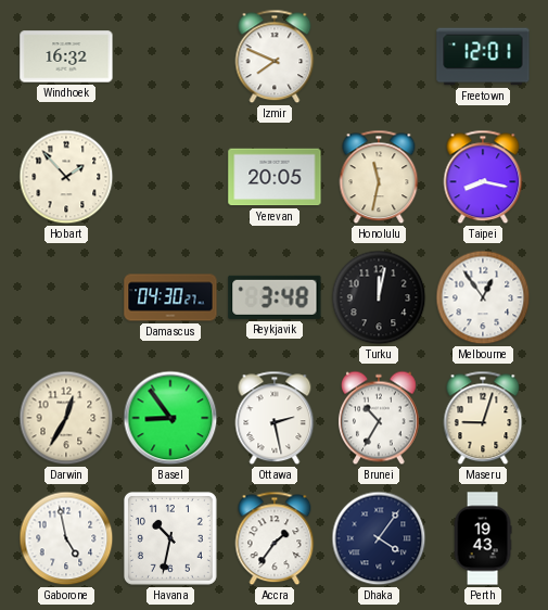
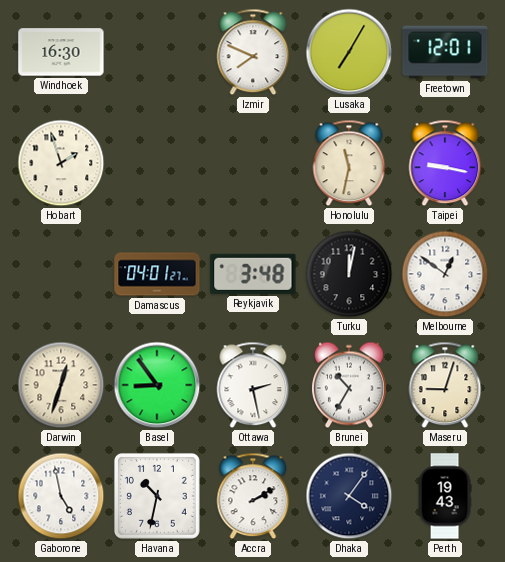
Windhoek: 16:32 -> 16:30
Lusaka: none -> 7:05
Hobart: 1:53 -> 1:57
Yerevan: 20:05 -> none
Taipei: 8:17 -> 9:17
Damascus: 04:30 -> 04:01
Melbourne: 12:54 -> 12:51
Darwin: 12:35 -> 12:33
Accra: 1:36 -> 2:10
